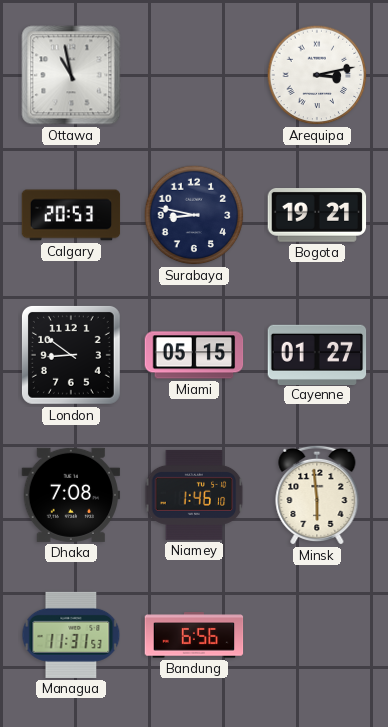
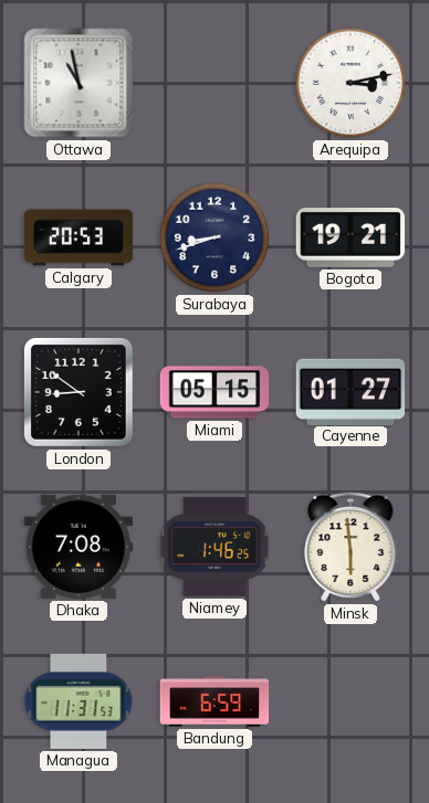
Surabaya: 8:47 -> 8:42
Niamey: 1:46:10 -> 1:46:25
Bandung: 6:56 -> 6:59
